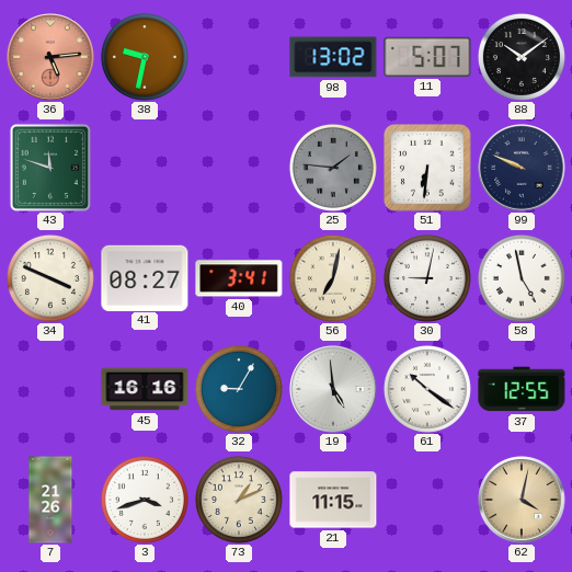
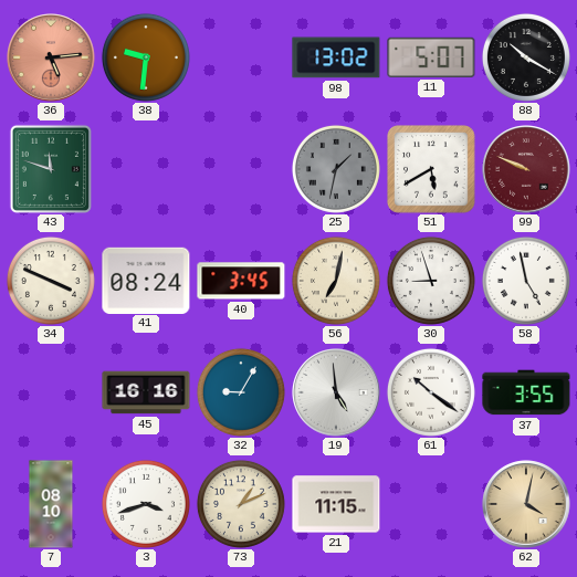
38: 9:32 -> 9:31
88: 10:09 -> 10:20
25: 1:46 -> 1:32
51: 6:31 -> 5:40
99 dial: navy -> burgundy
41: 08:27 -> 08:24
40: 3:41 -> 3:45
30: 9:02 -> 8:57
37: 12:55 -> 3:55
7: 21:26 -> 08:10
